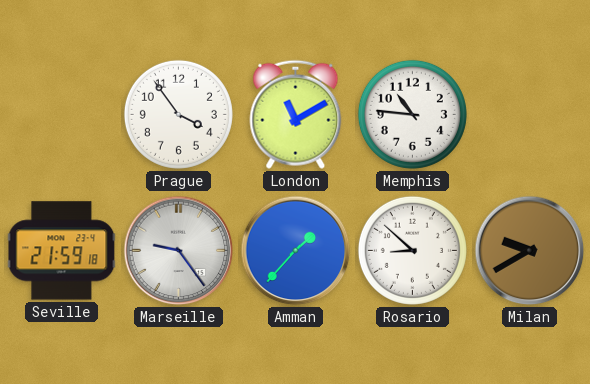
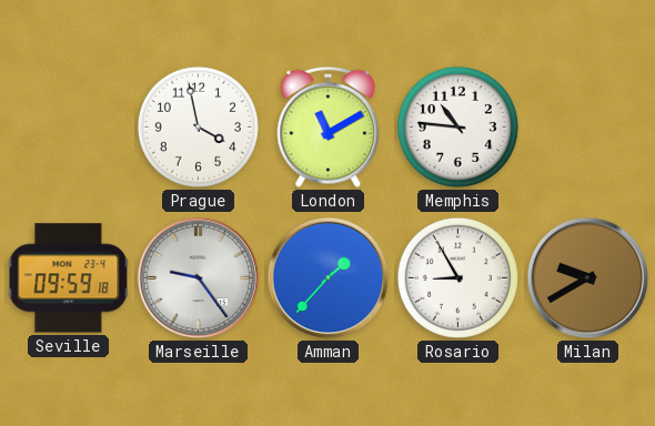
Prague: 3:54 -> 3:58
Seville: 21:59 -> 09:59
Rosario: 8:52 -> 8:55
